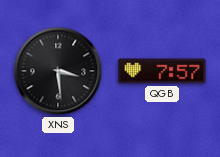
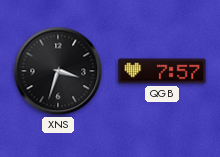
XNS: 3:29 -> 3:33
